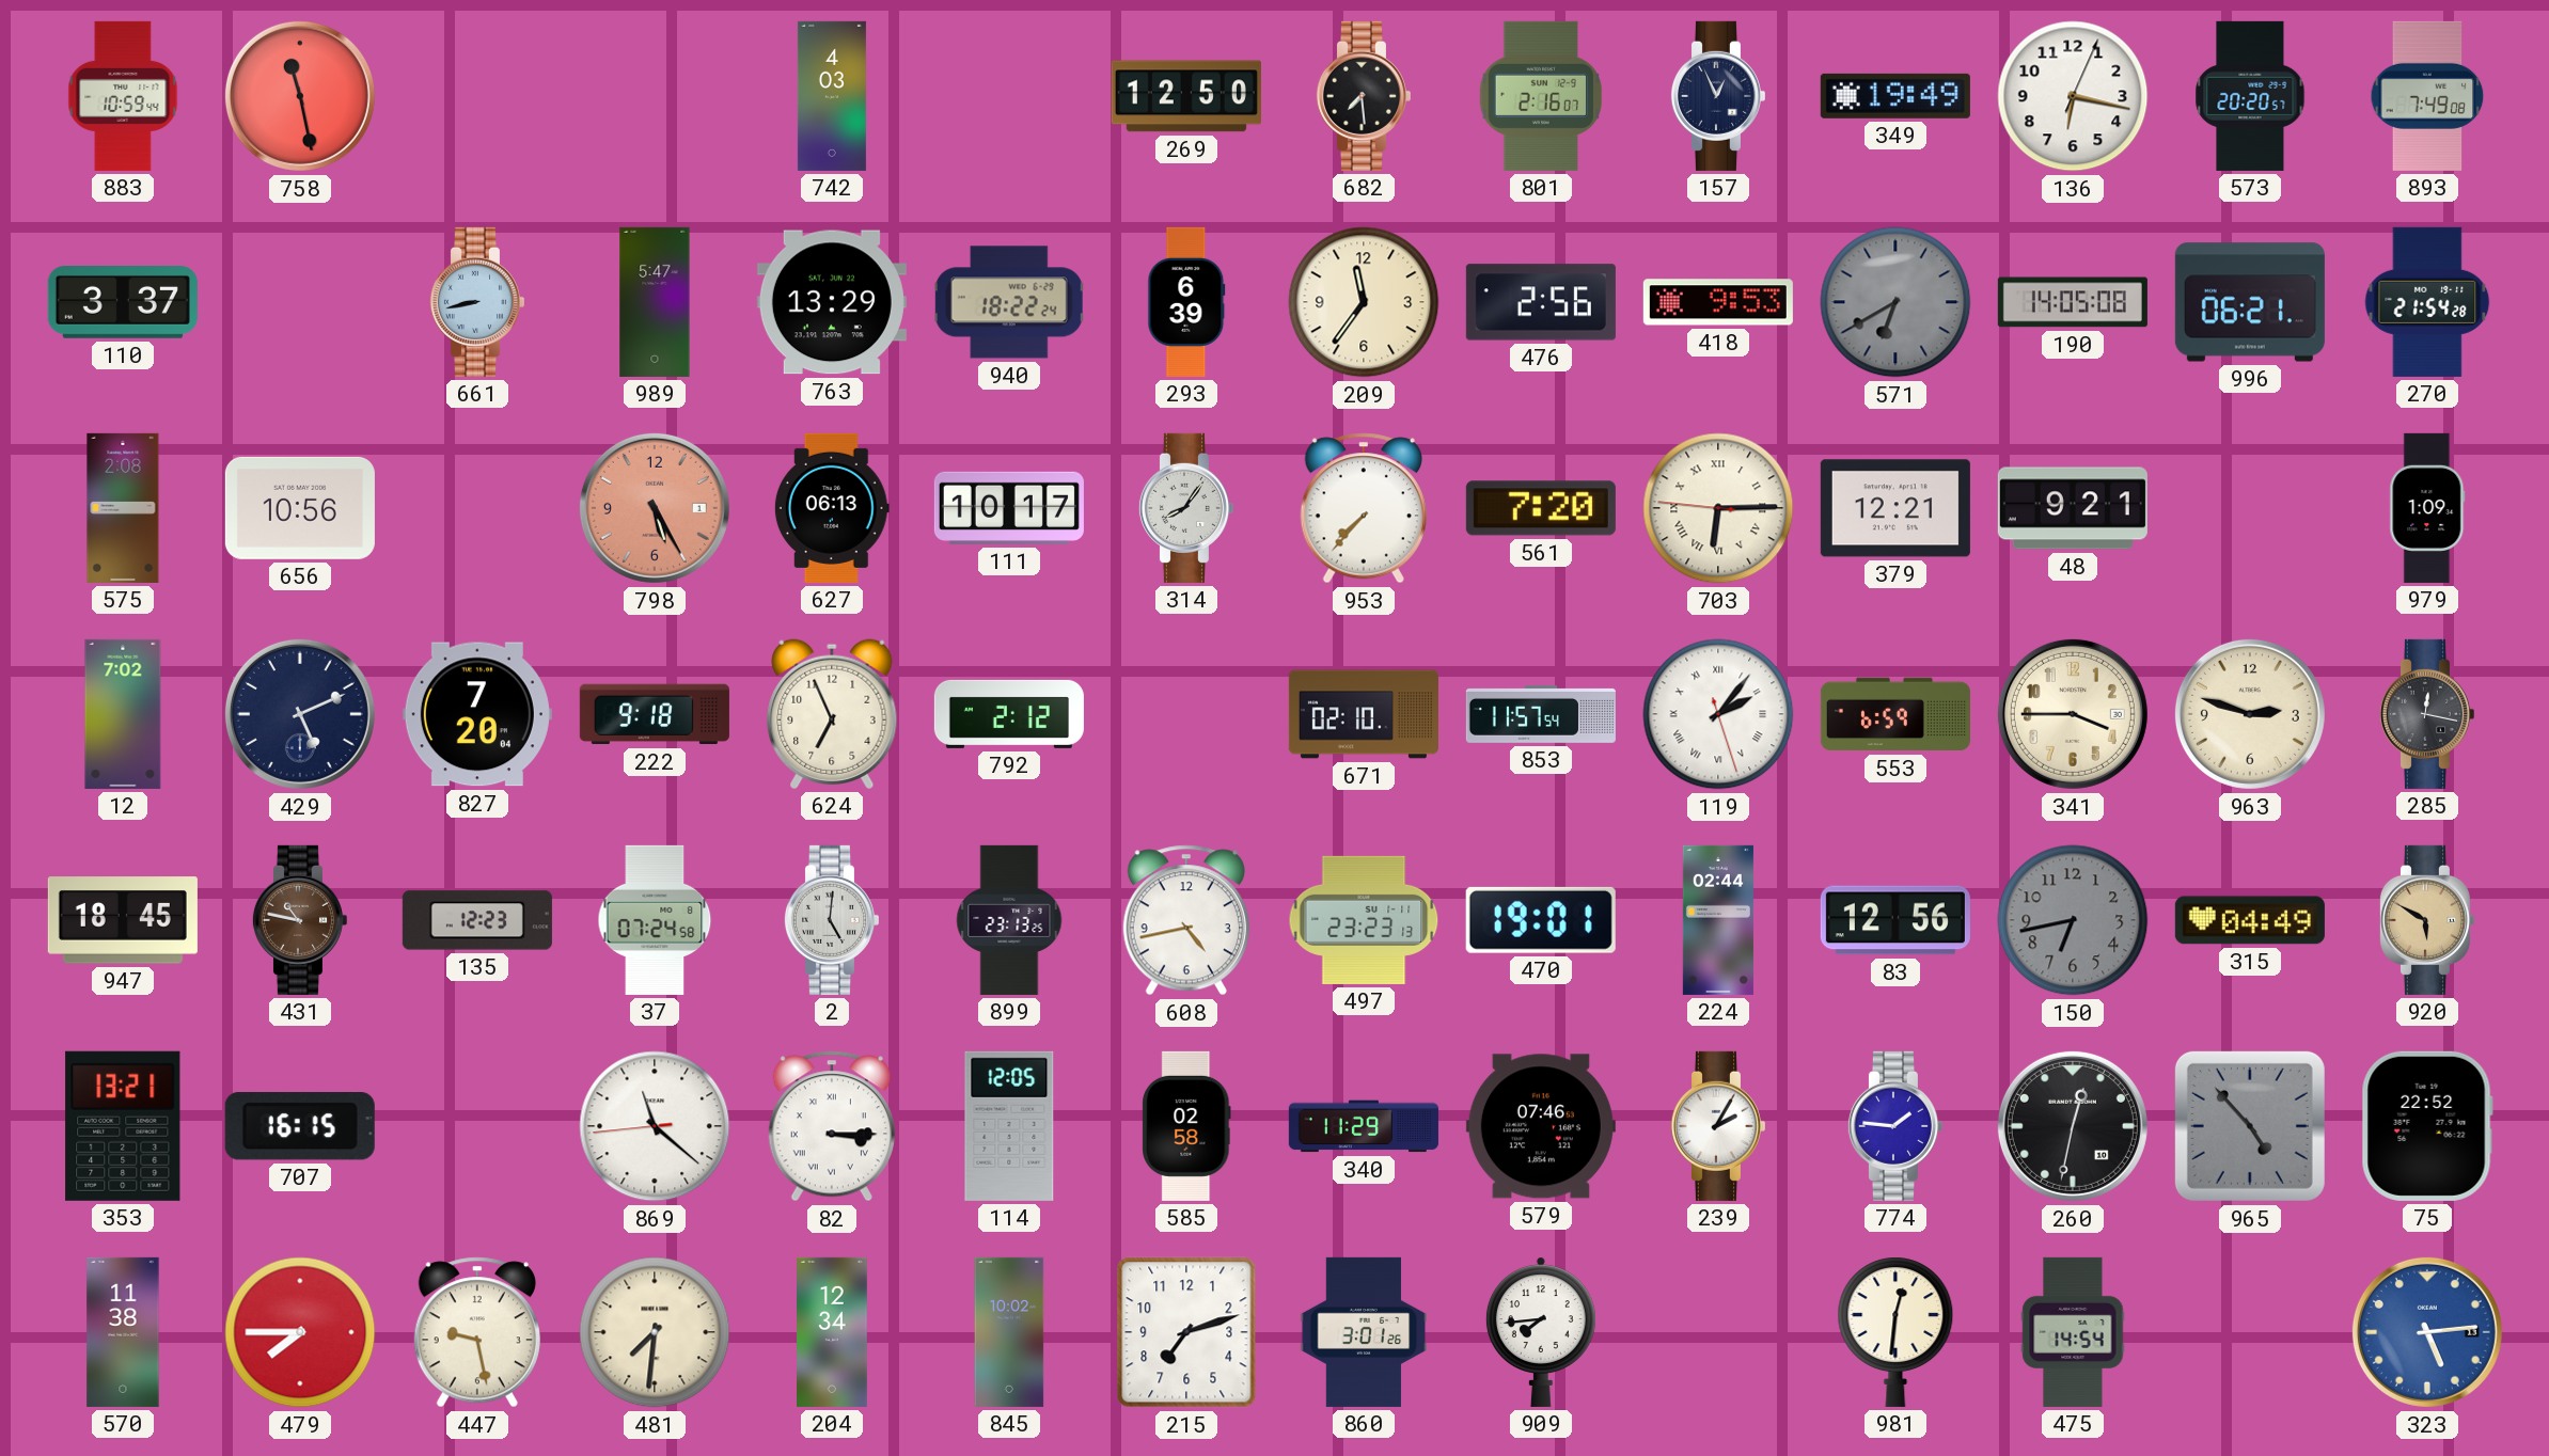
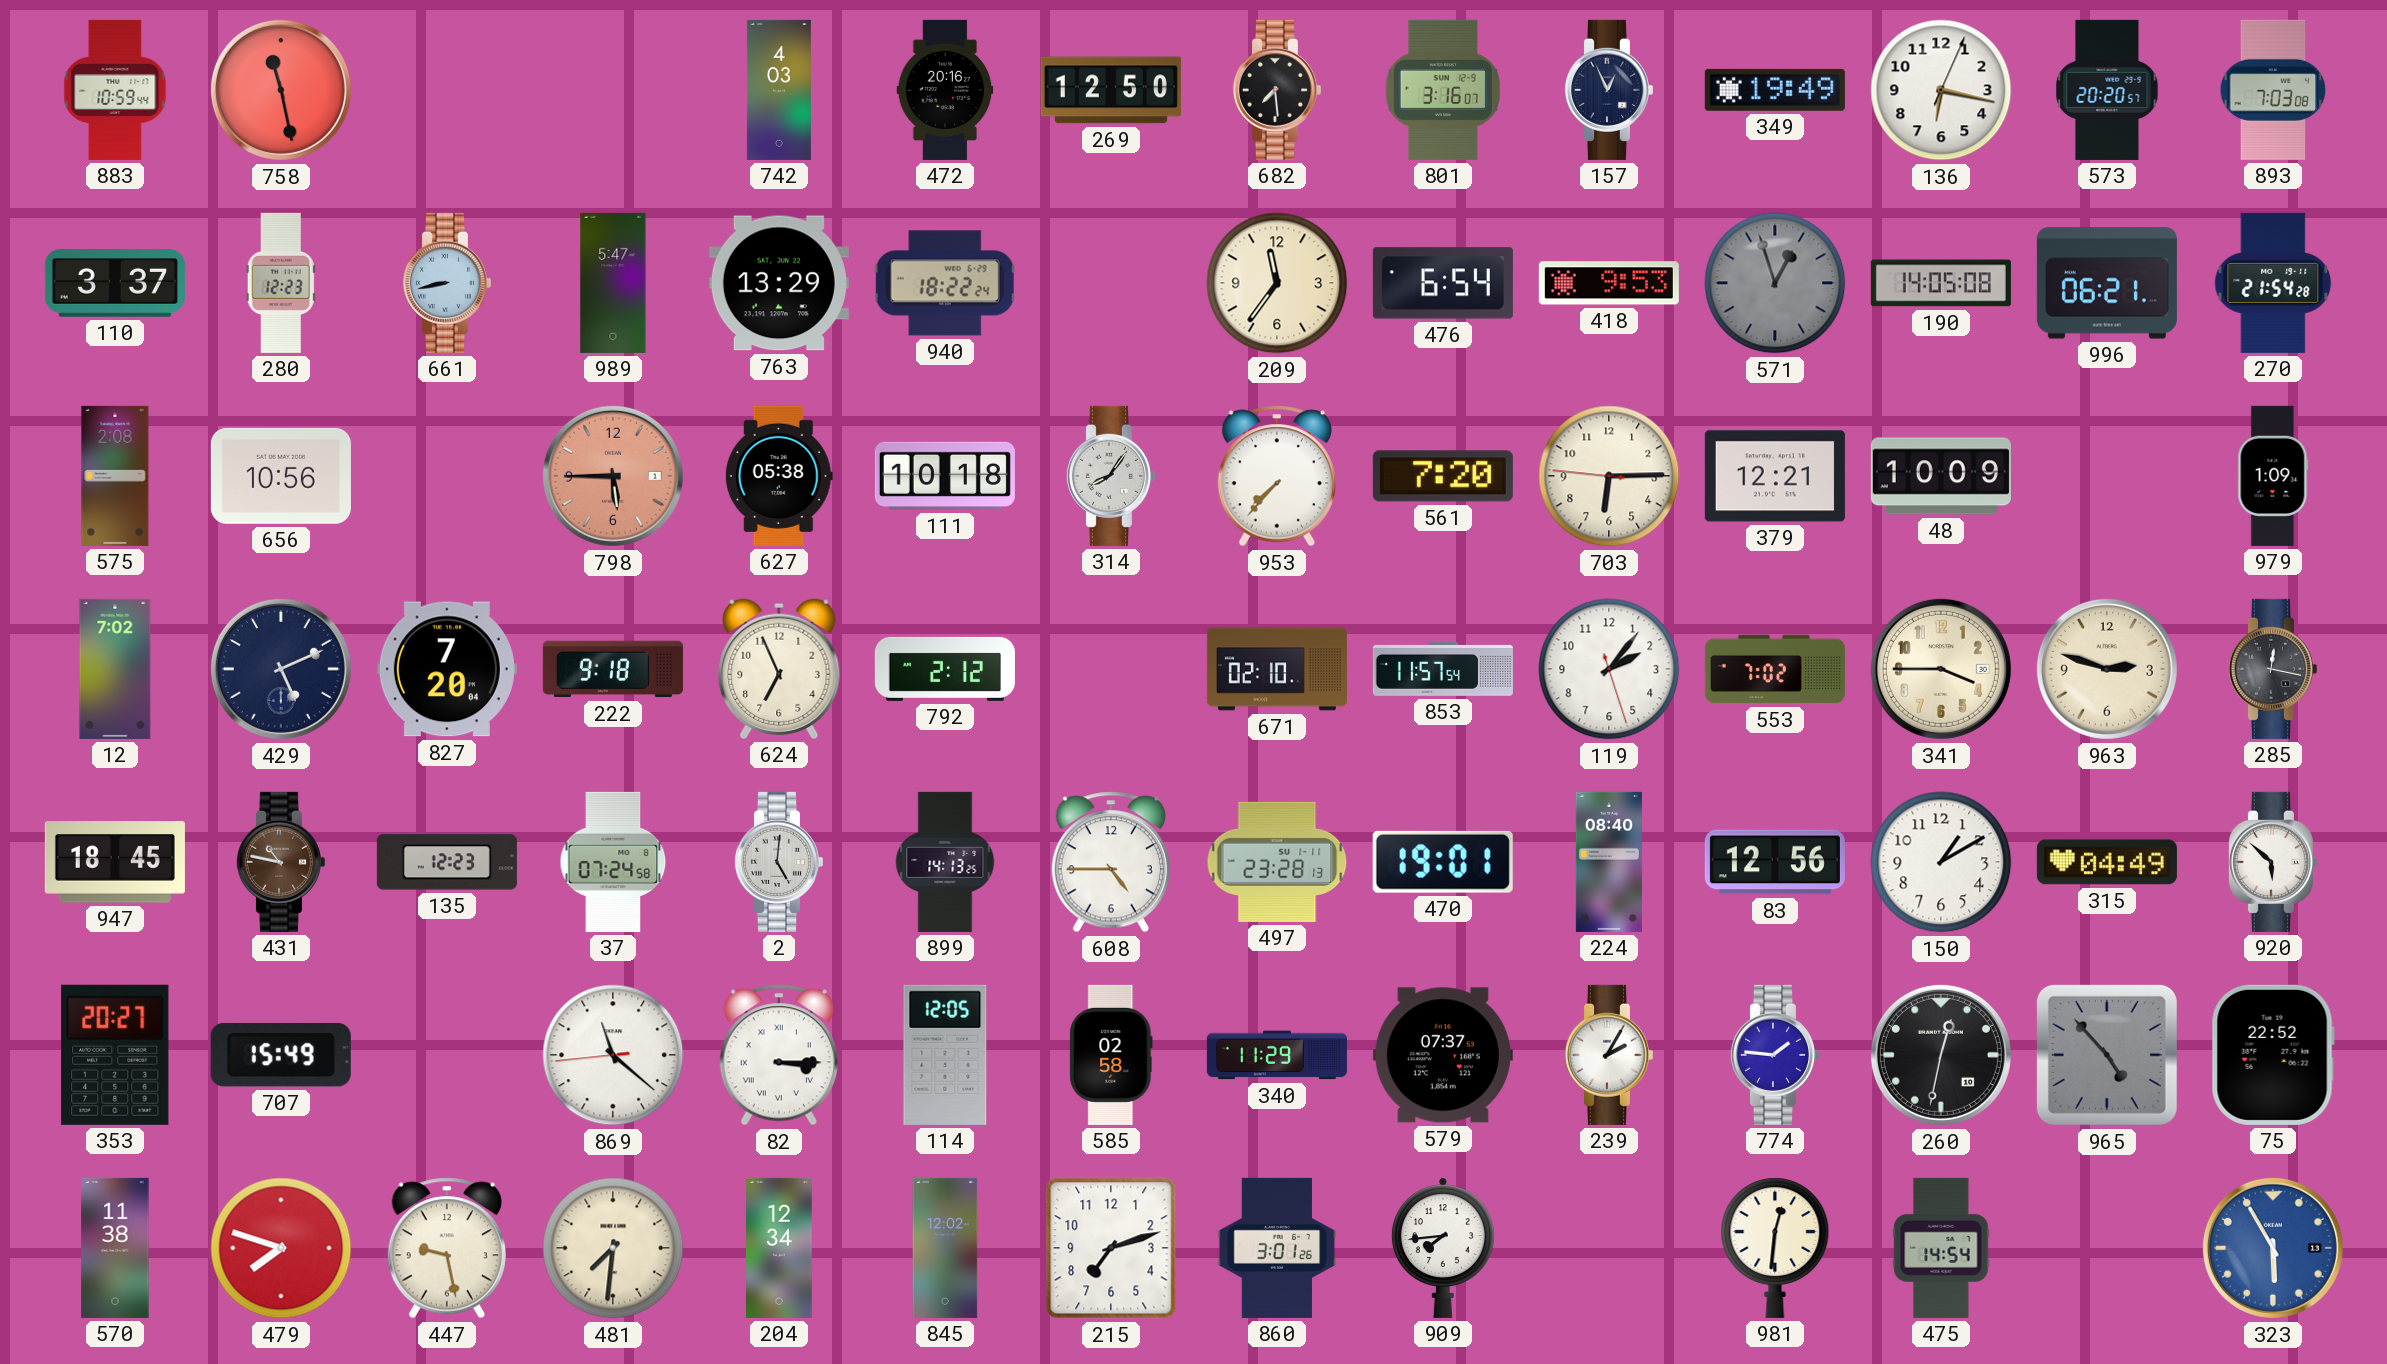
472: none -> 20:16
801: 2:16 -> 3:16
893: 7:49 -> 7:03
280: none -> 12:23
293: 6:39 -> none
476: 2:56 -> 6:54
571: 6:40 -> 12:57
798: 5:25 -> 5:45
627: 06:13 -> 05:38
111: 10:17 -> 10:18
703 numerals: Roman -> Arabic
48: 9:21 -> 10:09
119 numerals: Roman -> Arabic
553: 6:59 -> 7:02
899: 23:13 -> 14:13
608: 4:43 -> 4:45
497: 23:23 -> 23:28
224: 02:44 -> 08:40
150: 6:43 -> 1:10
150 dial: grey -> white
920: 5:50 -> 5:52
920 dial: champagne -> white
353: 13:21 -> 20:27
707: 16:15 -> 15:49
579: 07:46 -> 07:37
479: 7:45 -> 7:48
845: 10:02 -> 12:02
323: 5:14 -> 5:55
